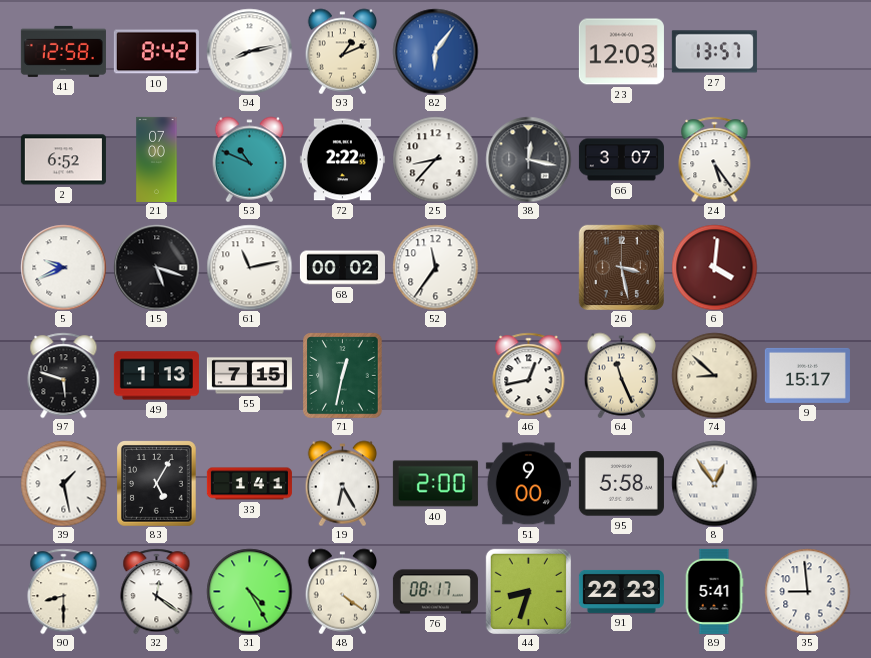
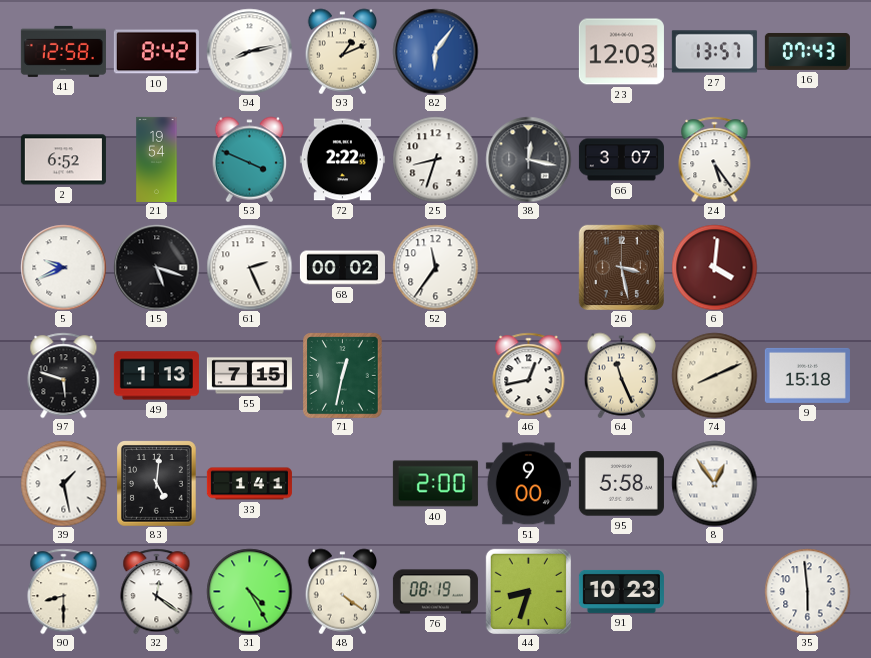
16: none -> 07:43
21: 07:00 -> 19:54
53: 10:49 -> 3:49
25: 8:37 -> 8:33
61: 11:13 -> 2:26
74: 8:52 -> 8:11
9: 15:17 -> 15:18
83: 5:05 -> 5:01
19: 6:25 -> none
76: 08:17 -> 08:19
91: 22:23 -> 10:23
89: 5:41 -> none
35: 8:59 -> 5:59
